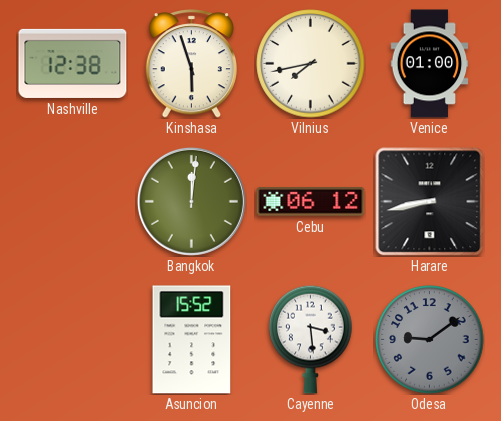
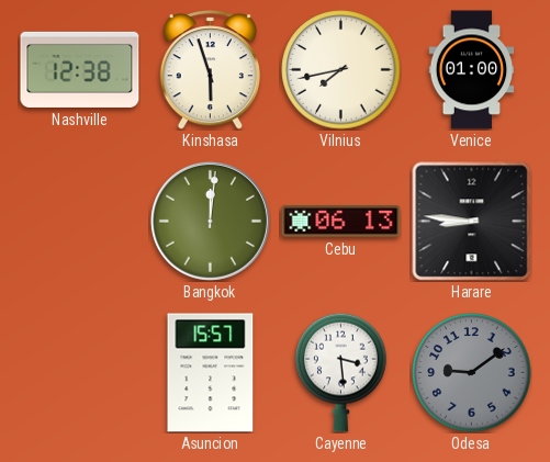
Cebu: 06:12 -> 06:13
Harare: 8:43 -> 8:46
Asuncion: 15:52 -> 15:57
